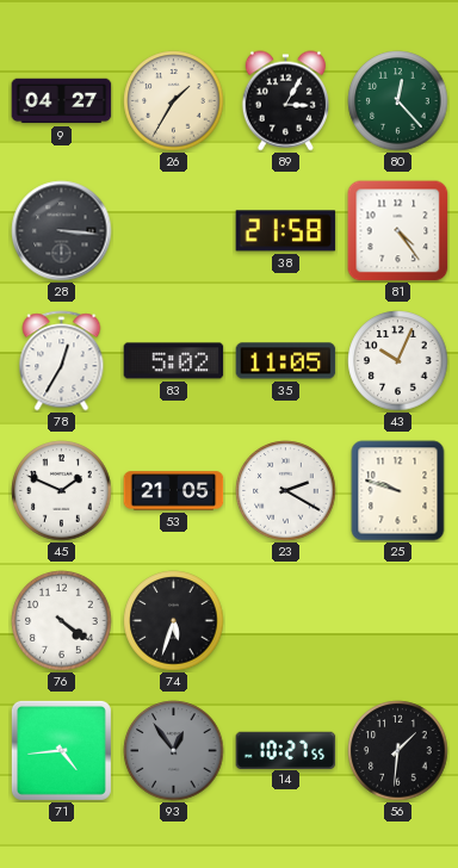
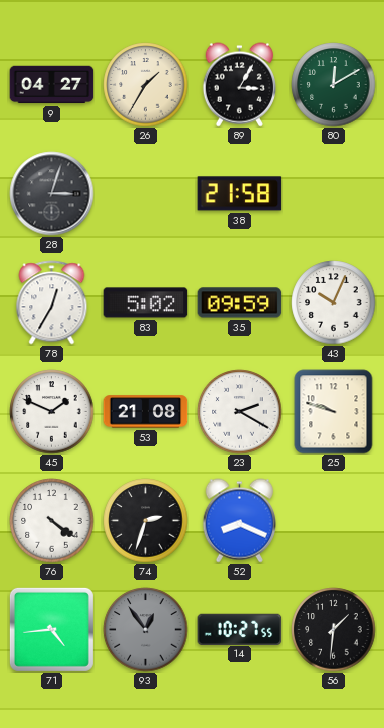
80: 12:23 -> 12:10
28: 3:16 -> 3:03
81: 4:24 -> none
35: 11:05 -> 09:59
53: 21:05 -> 21:08
74: 5:33 -> 2:33
52: none -> 8:19
